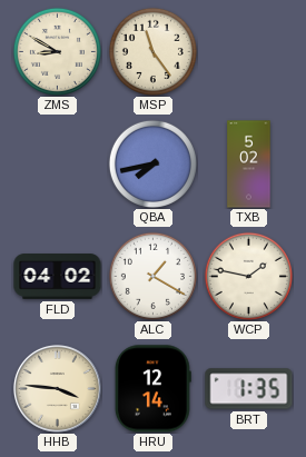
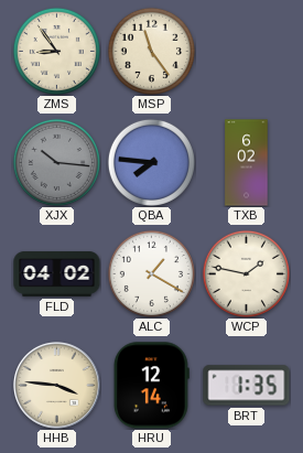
ZMS: 8:50 -> 8:54
XJX: none -> 10:16
QBA: 7:43 -> 7:46
TXB: 5:02 -> 6:02
